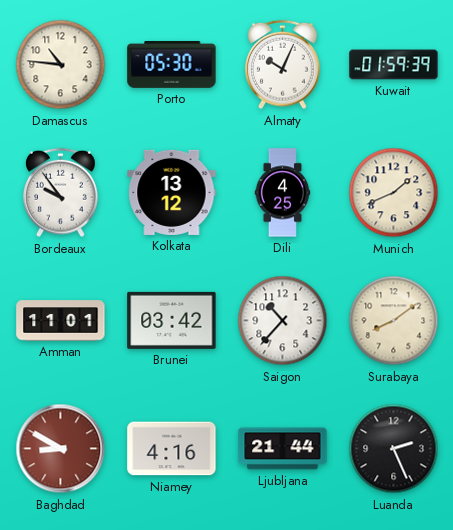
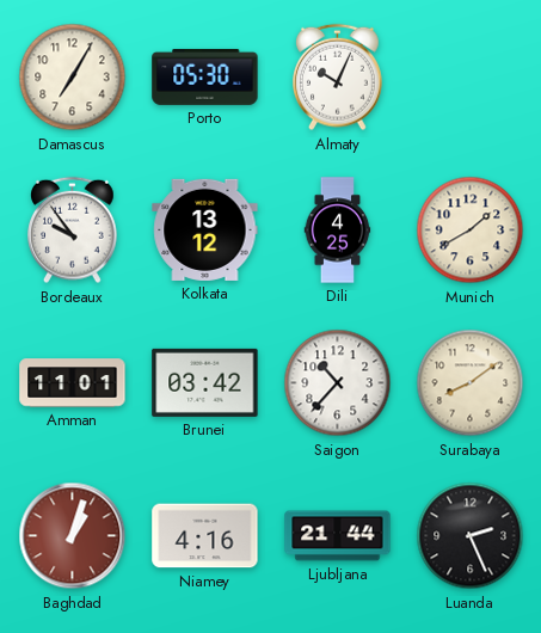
Damascus: 10:46 -> 7:05
Kuwait: 01:59 -> none
Munich: 1:41 -> 1:40
Baghdad: 8:50 -> 1:03
